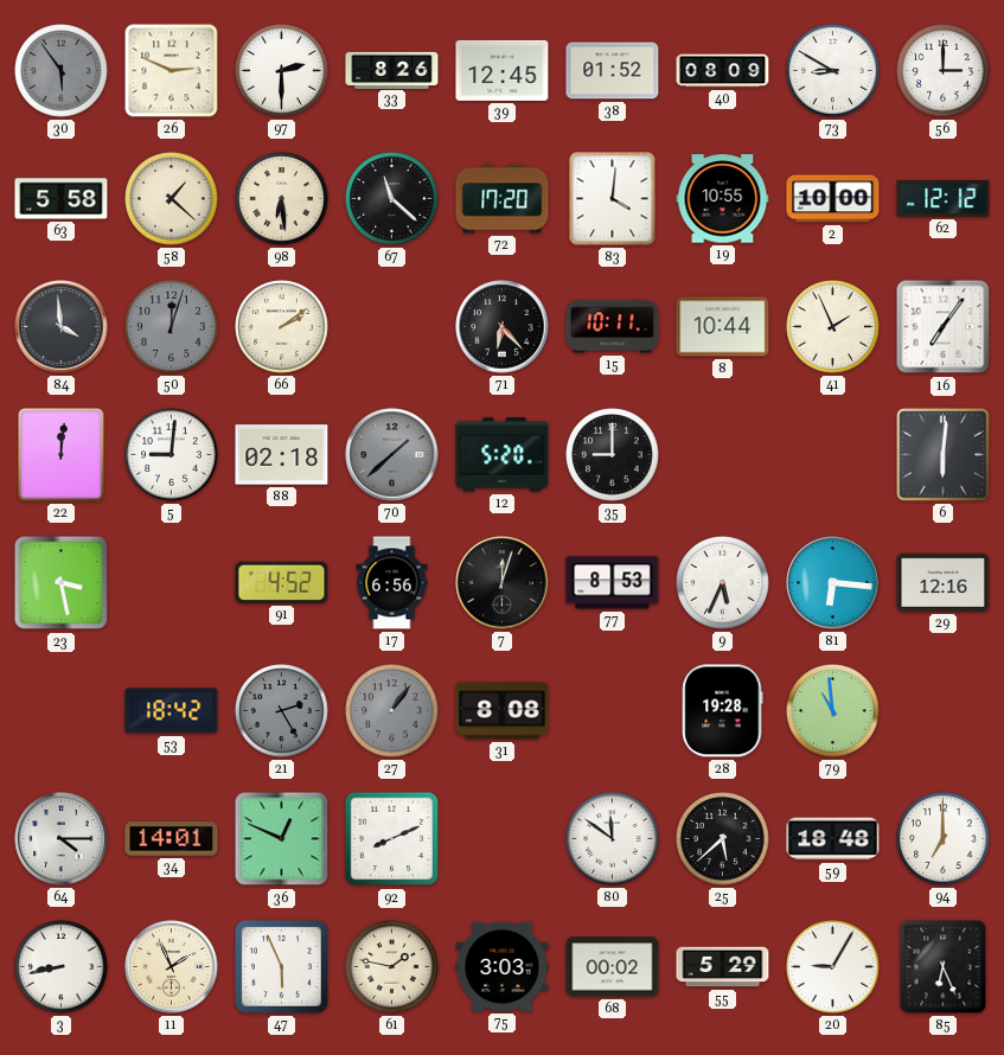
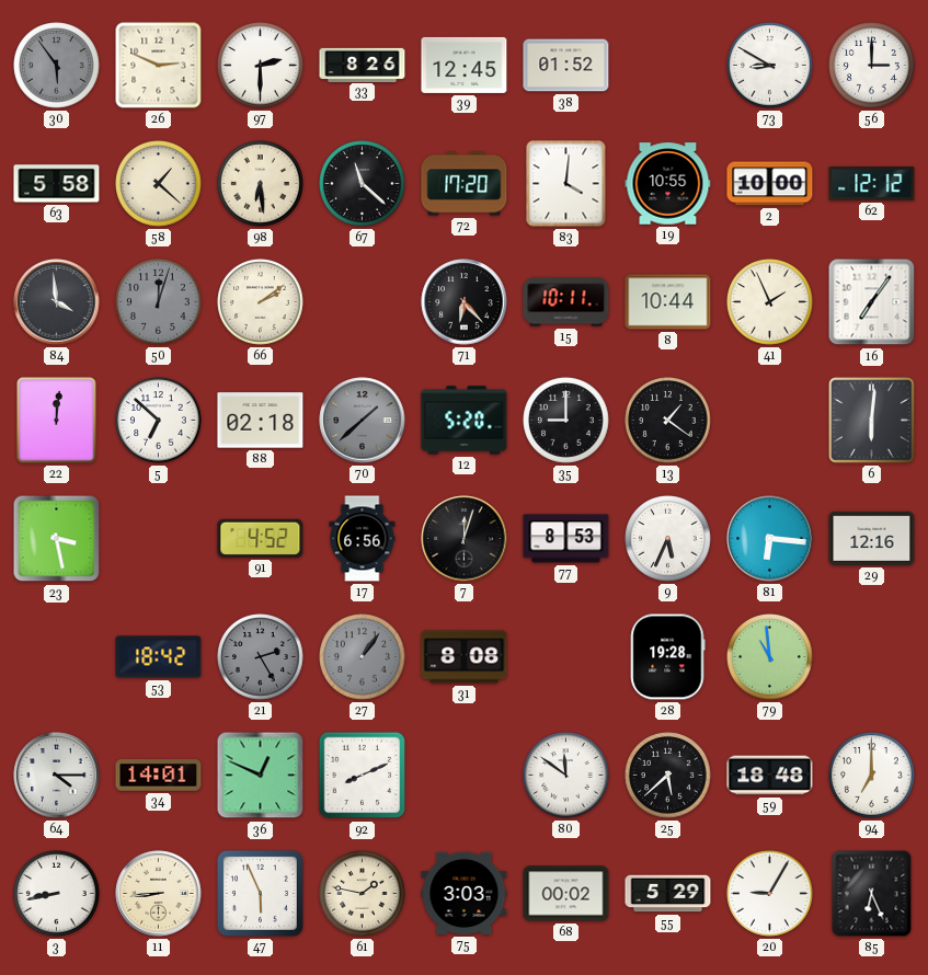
40: 08:09 -> none
5: 9:01 -> 6:52
13: none -> 1:21
11: 1:56 -> 8:44
